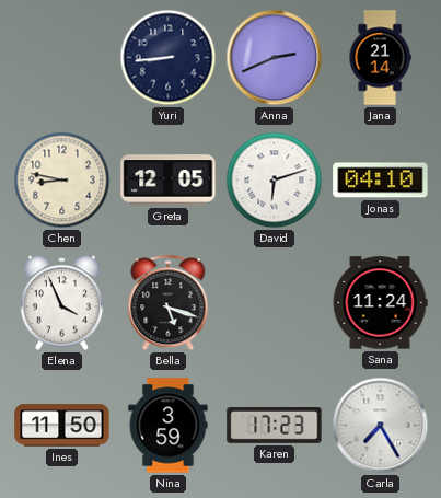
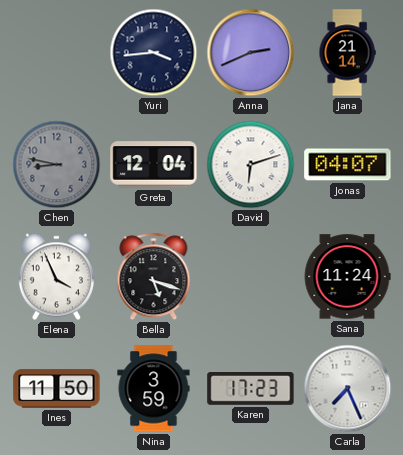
Yuri: 8:44 -> 3:44
Chen dial: cream -> grey
Greta: 12:05 -> 12:04
Jonas: 04:10 -> 04:07
Carla: 7:25 -> 7:26
